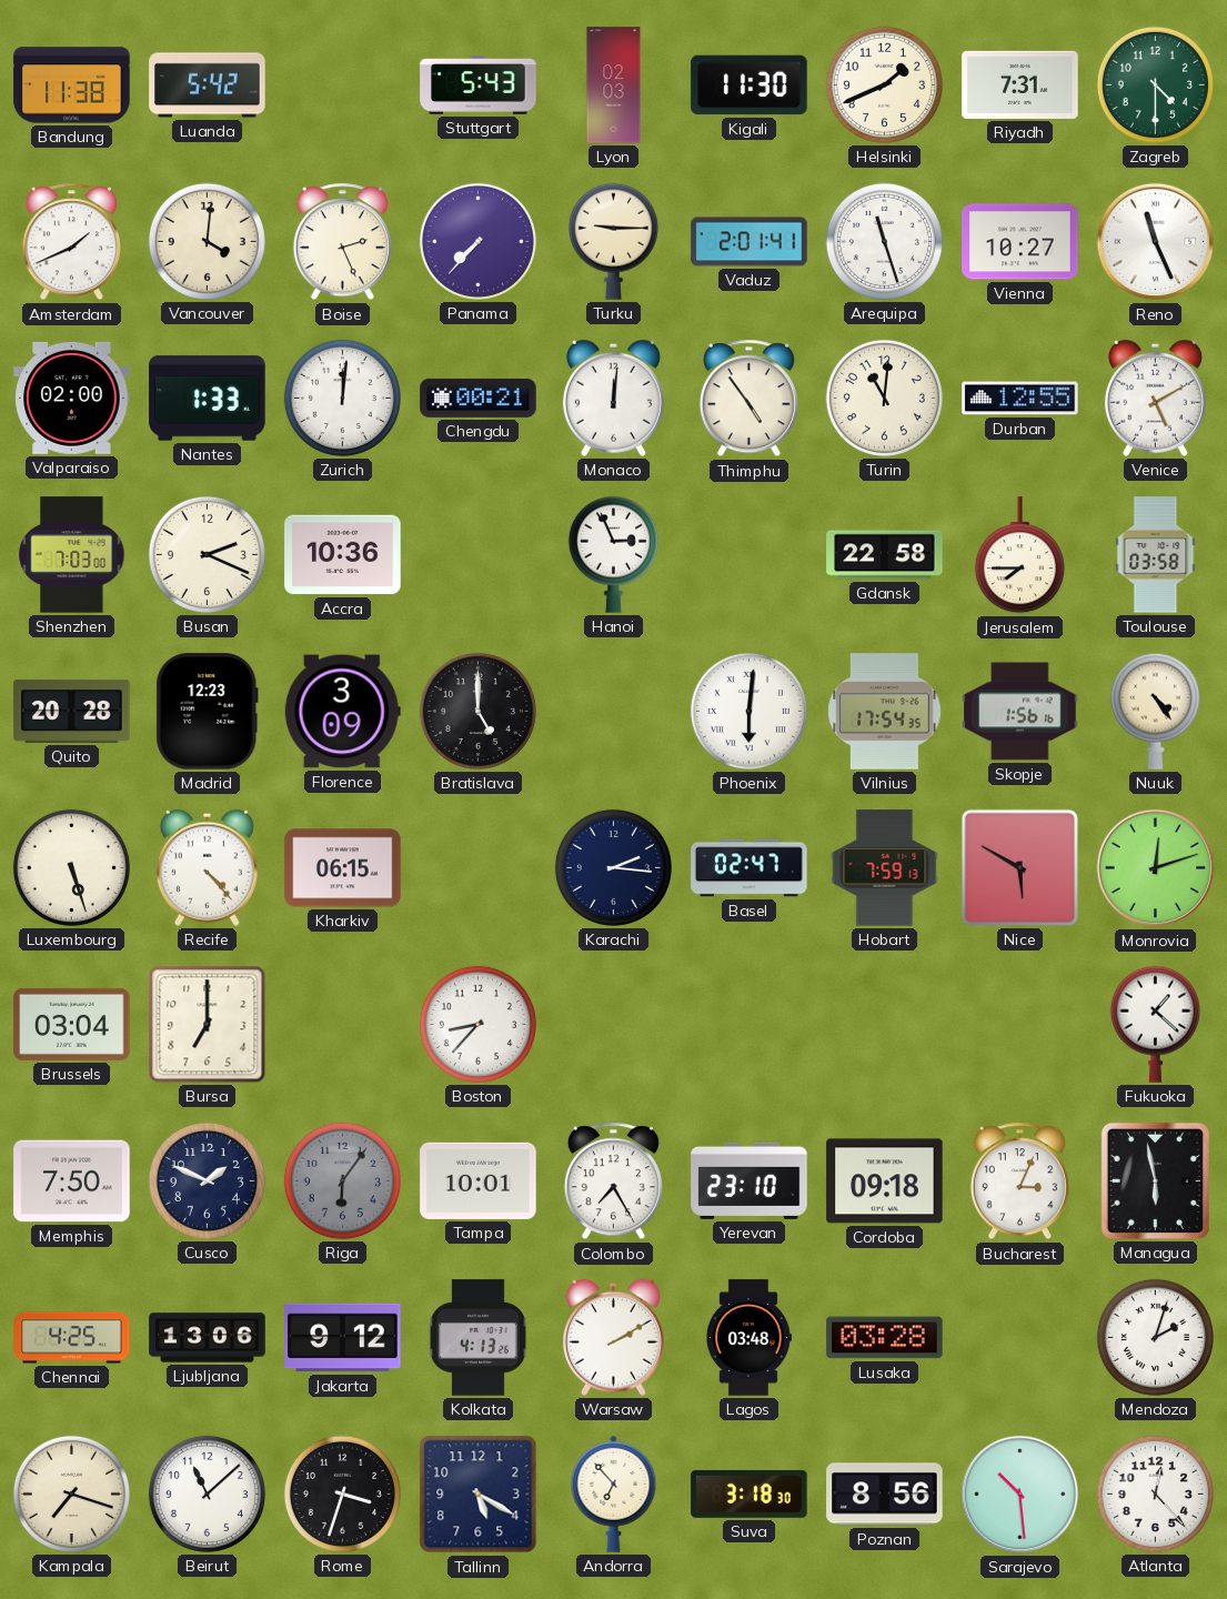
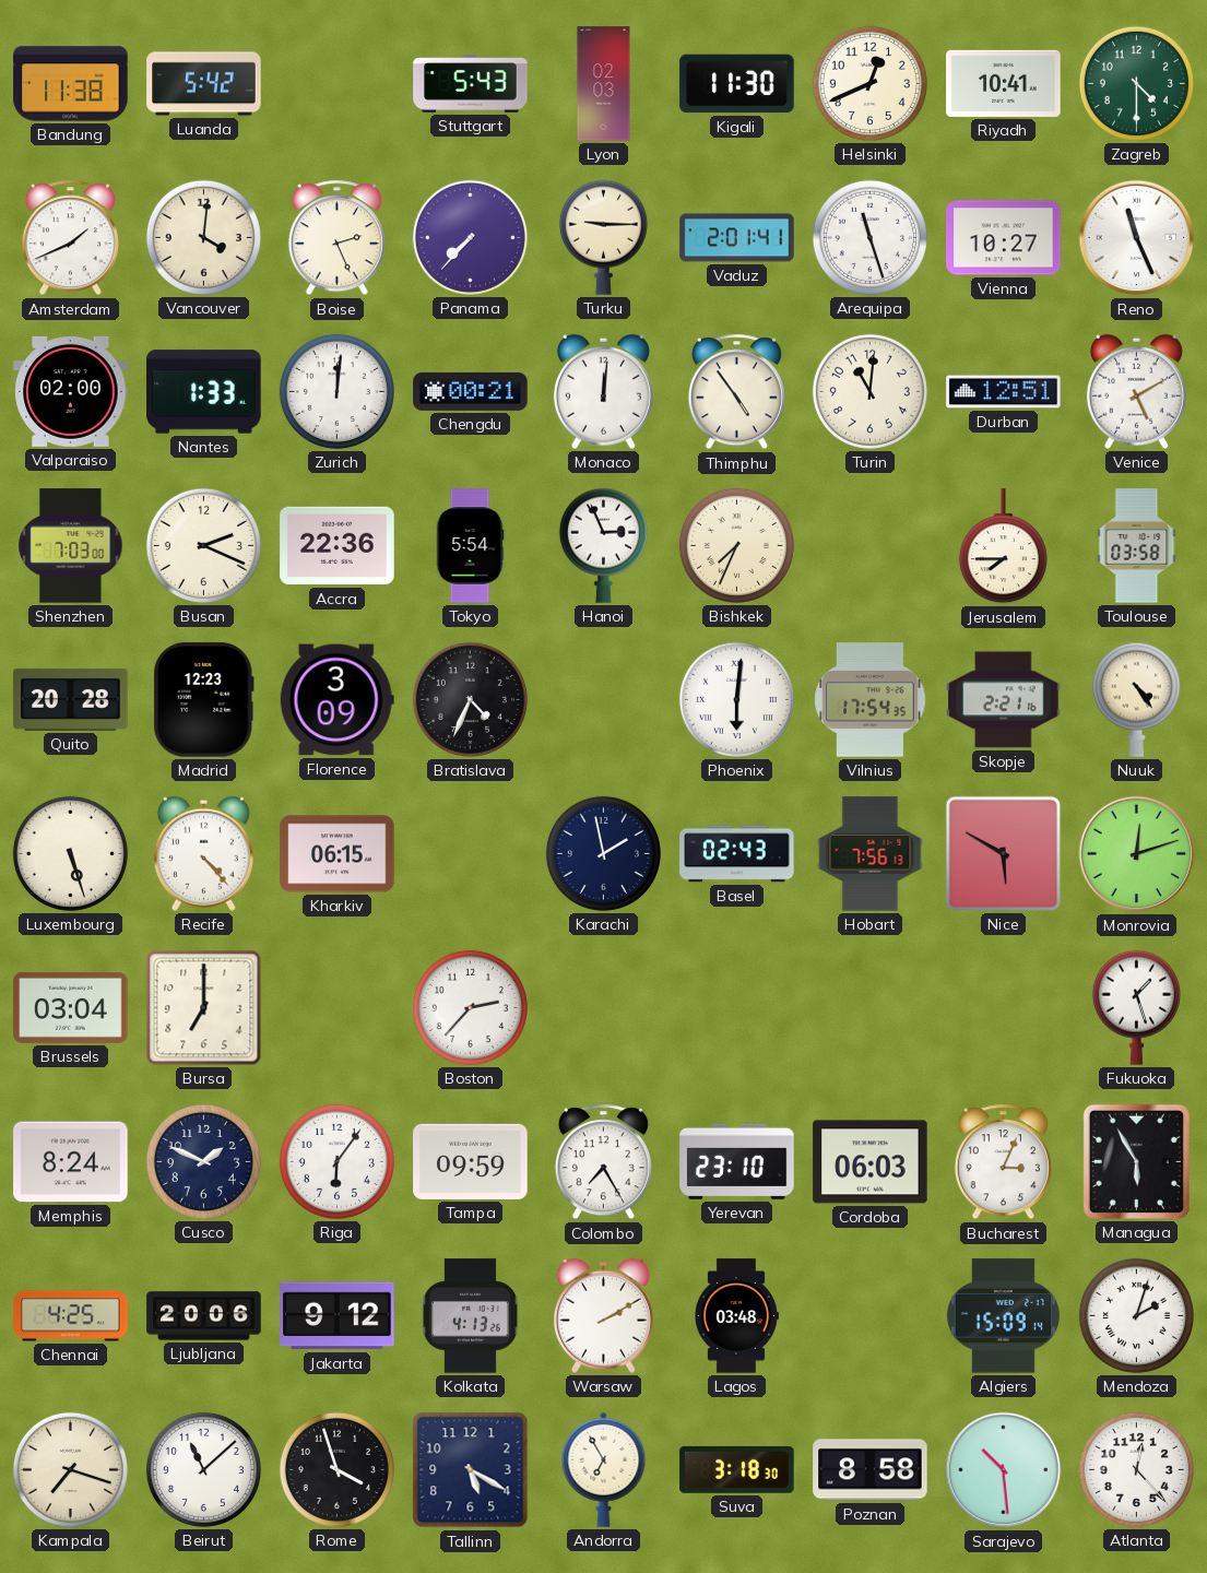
Helsinki: 1:41 -> 12:41
Riyadh: 7:31 -> 10:41
Durban: 12:55 -> 12:51
Accra: 10:36 -> 22:36
Tokyo: none -> 5:54
Bishkek: none -> 7:34
Gdansk: 22:58 -> none
Bratislava: 5:00 -> 4:34
Skopje: 1:56 -> 2:21
Karachi: 2:16 -> 1:58
Basel: 02:47 -> 02:43
Hobart: 7:59 -> 7:56
Boston: 8:37 -> 2:37
Fukuoka: 1:22 -> 1:27
Memphis: 7:50 -> 8:24
Riga dial: grey -> white
Tampa: 10:01 -> 09:59
Cordoba: 09:18 -> 06:03
Managua: 5:58 -> 5:55
Ljubljana: 13:06 -> 20:06
Lusaka: 03:28 -> none
Algiers: none -> 15:09
Rome: 3:33 -> 3:57
Andorra: 6:53 -> 6:55
Poznan: 8:56 -> 8:58
